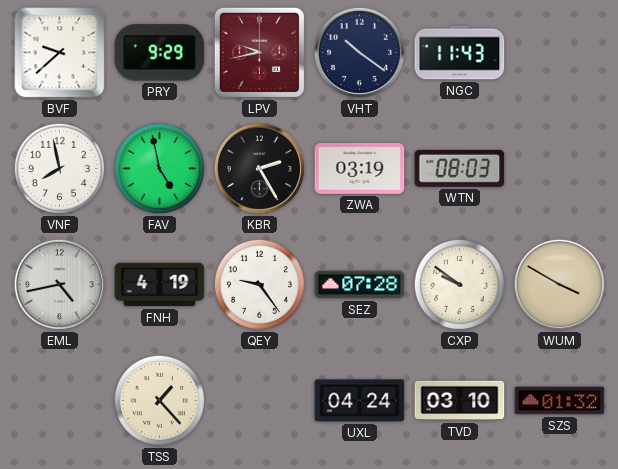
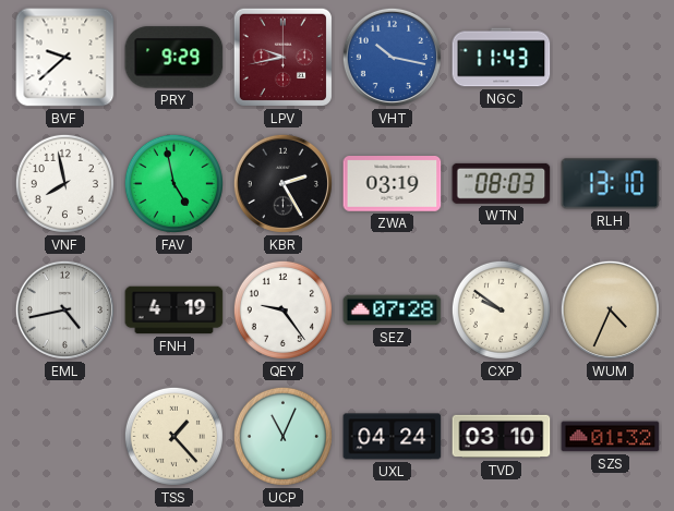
VHT: 10:21 -> 10:17
VHT dial: navy -> blue
RLH: none -> 13:10
WUM: 3:50 -> 4:34
UCP: none -> 11:04
